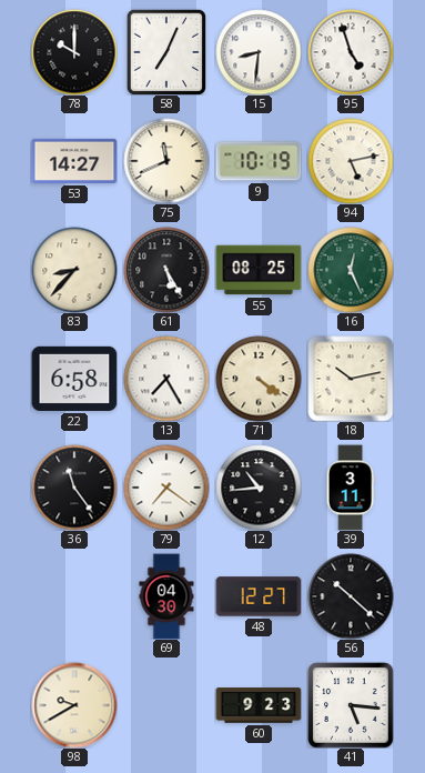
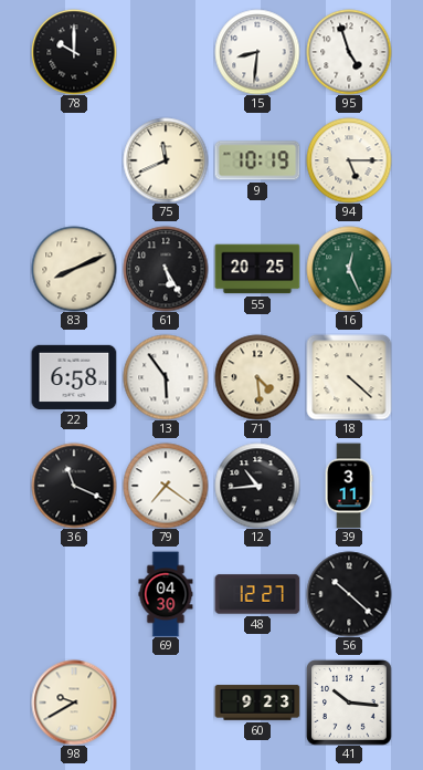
58: 7:04 -> none
53: 14:27 -> none
94: 5:13 -> 5:15
83: 8:37 -> 8:11
55: 08:25 -> 20:25
13: 7:25 -> 5:54
71: 4:21 -> 4:29
18: 10:13 -> 4:22
36: 11:24 -> 11:19
41: 5:16 -> 10:16
